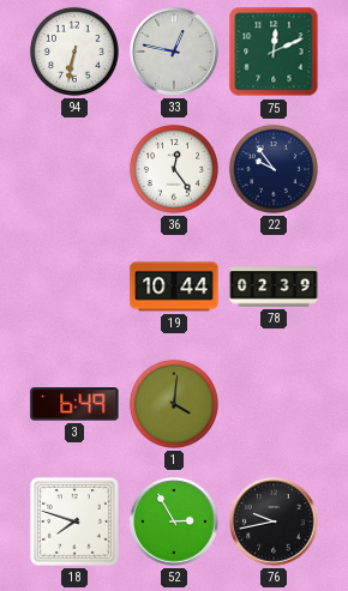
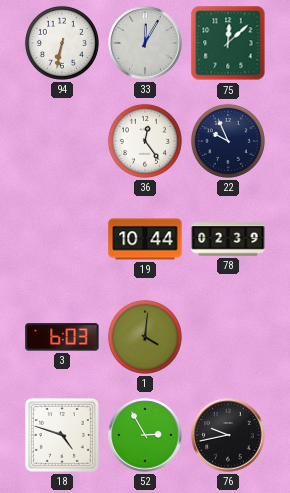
33: 12:47 -> 12:05
75: 12:11 -> 12:08
22: 9:54 -> 9:56
3: 6:49 -> 6:03
18: 7:48 -> 4:48
